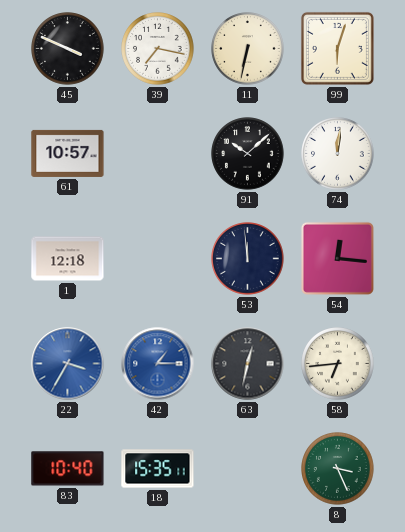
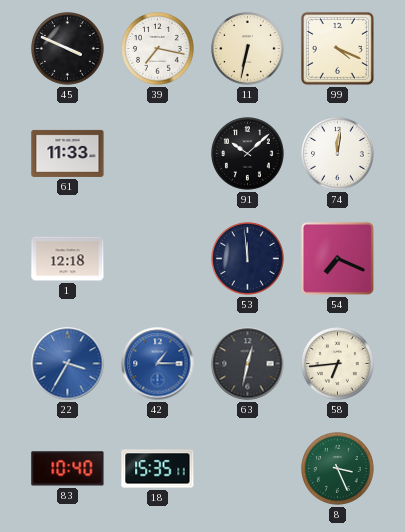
99: 6:03 -> 4:19
61: 10:57 -> 11:33
54: 12:16 -> 7:19
